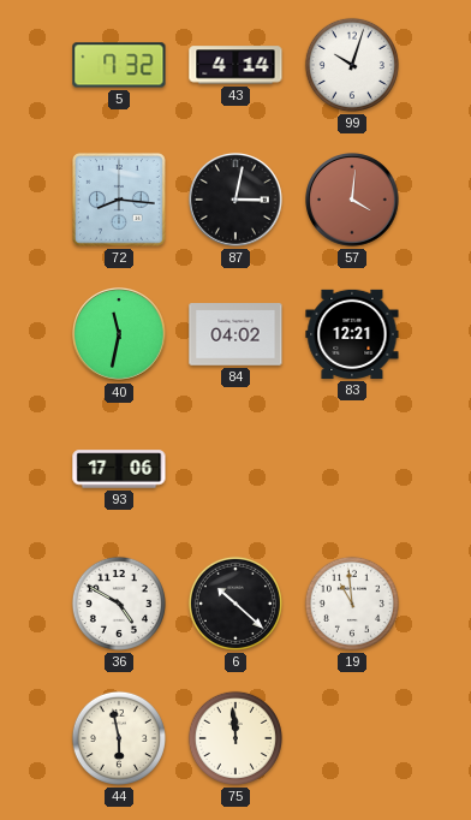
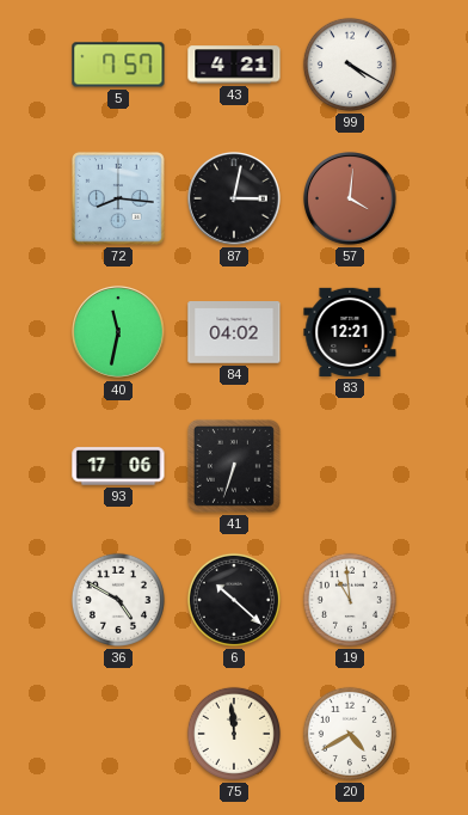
5: 7:32 -> 7:57
43: 4:14 -> 4:21
99: 10:03 -> 4:20
41: none -> 6:33
44: 5:58 -> none
20: none -> 4:40
